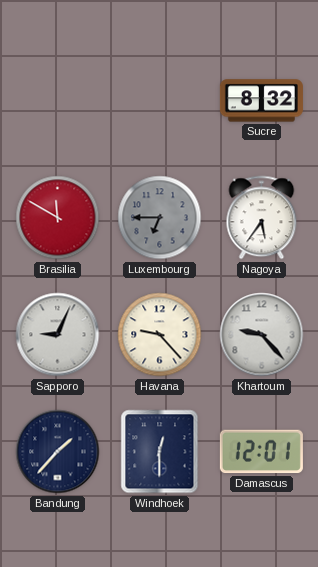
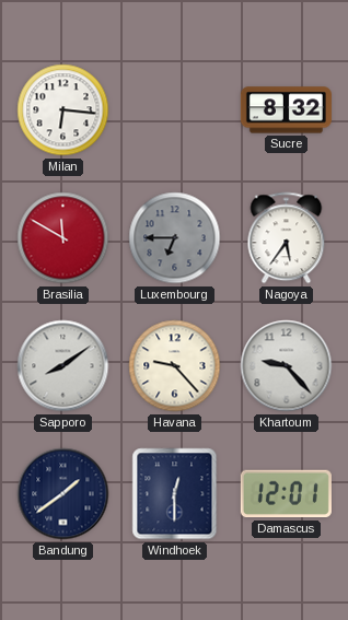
Milan: none -> 6:16
Sapporo: 9:04 -> 8:09
Bandung: 1:37 -> 1:39
